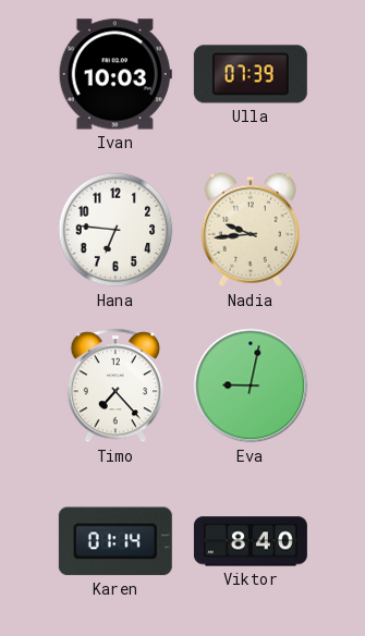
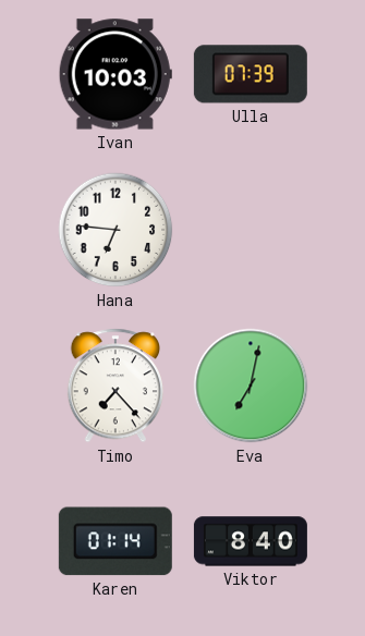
Nadia: 9:44 -> none
Eva: 9:02 -> 7:02
